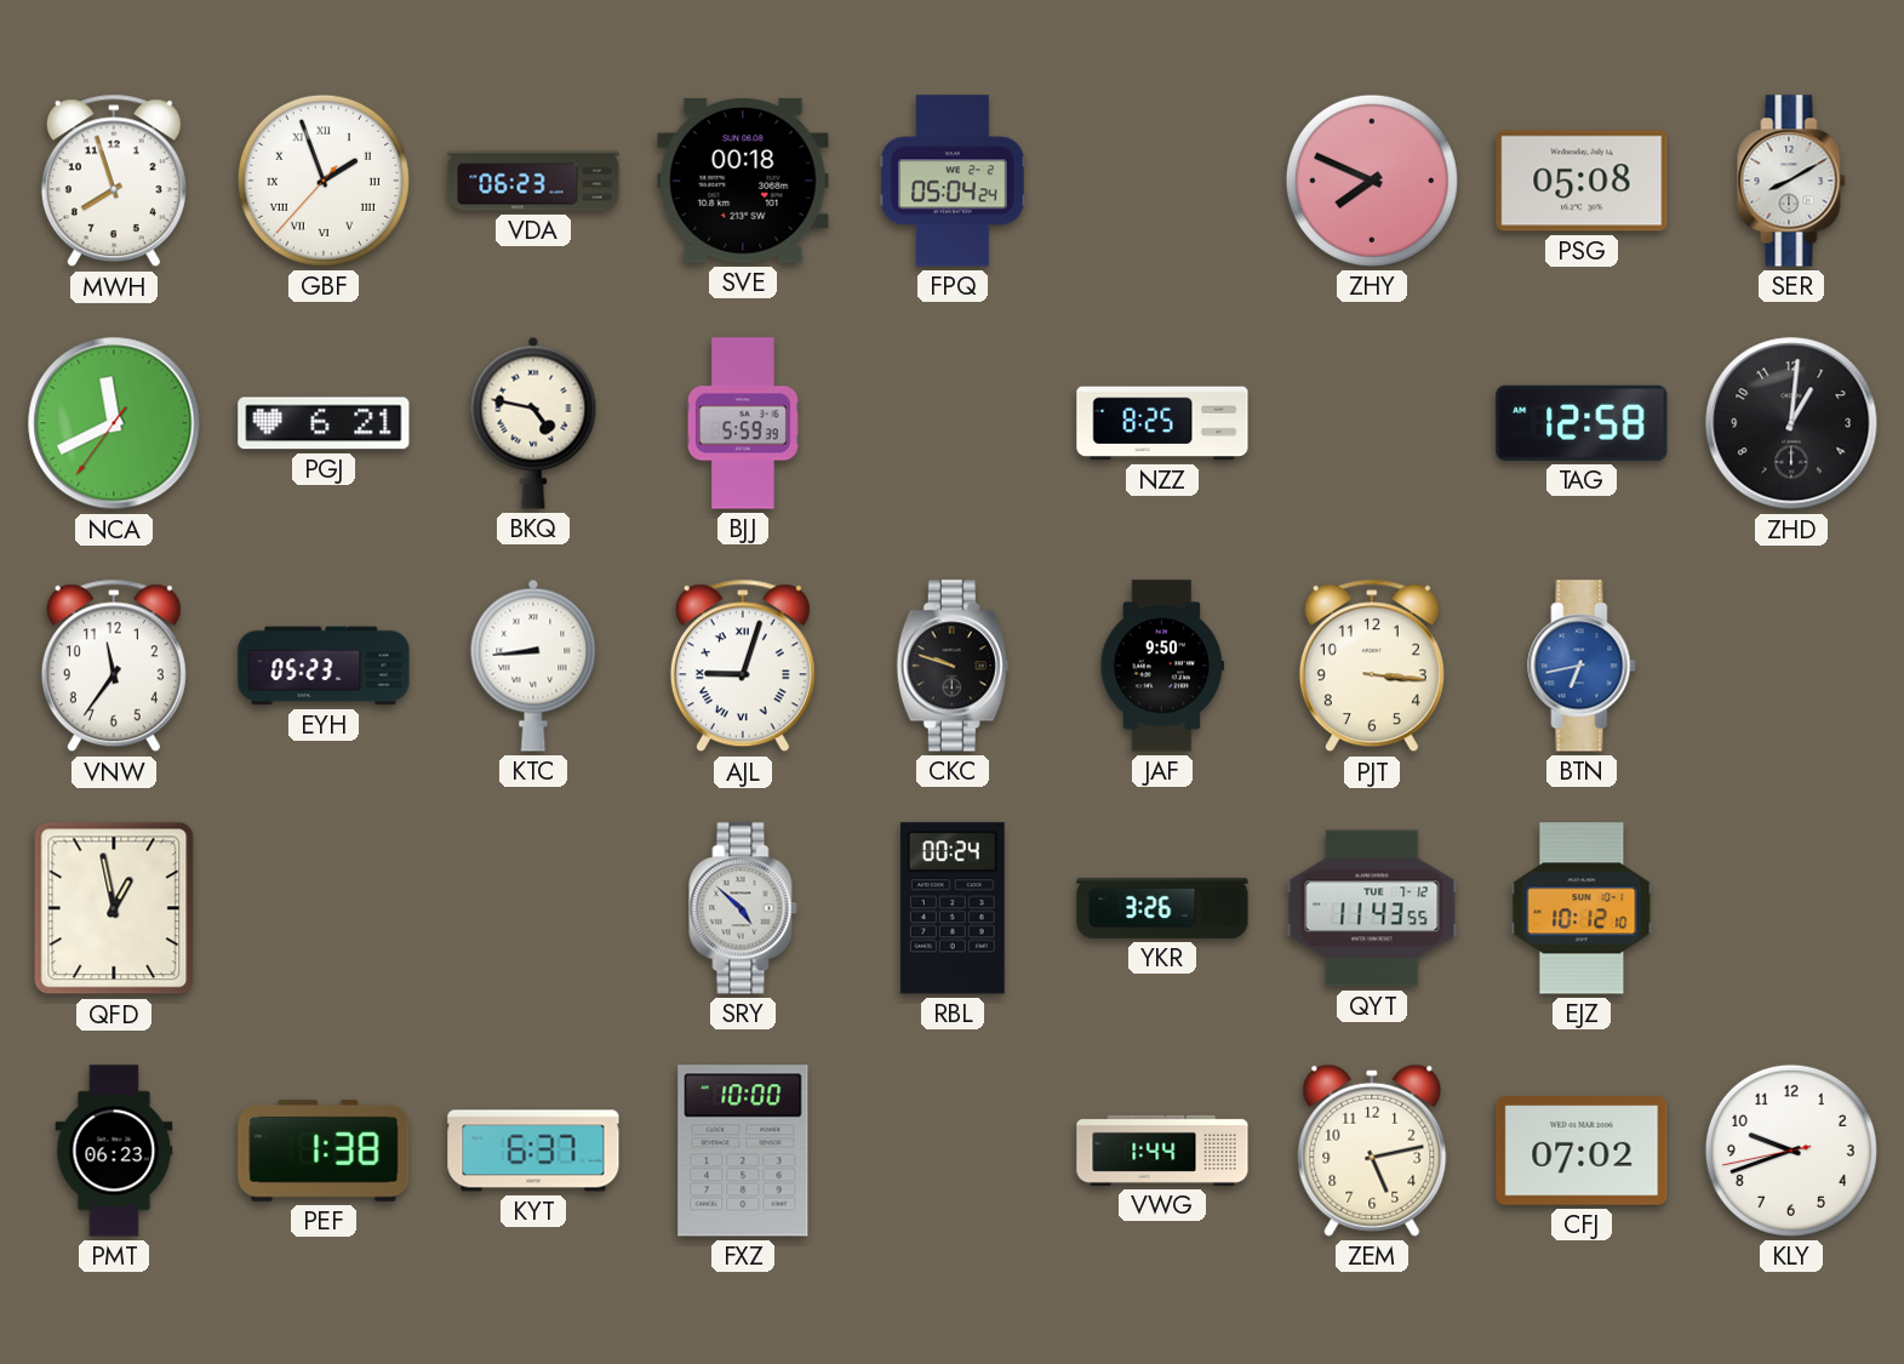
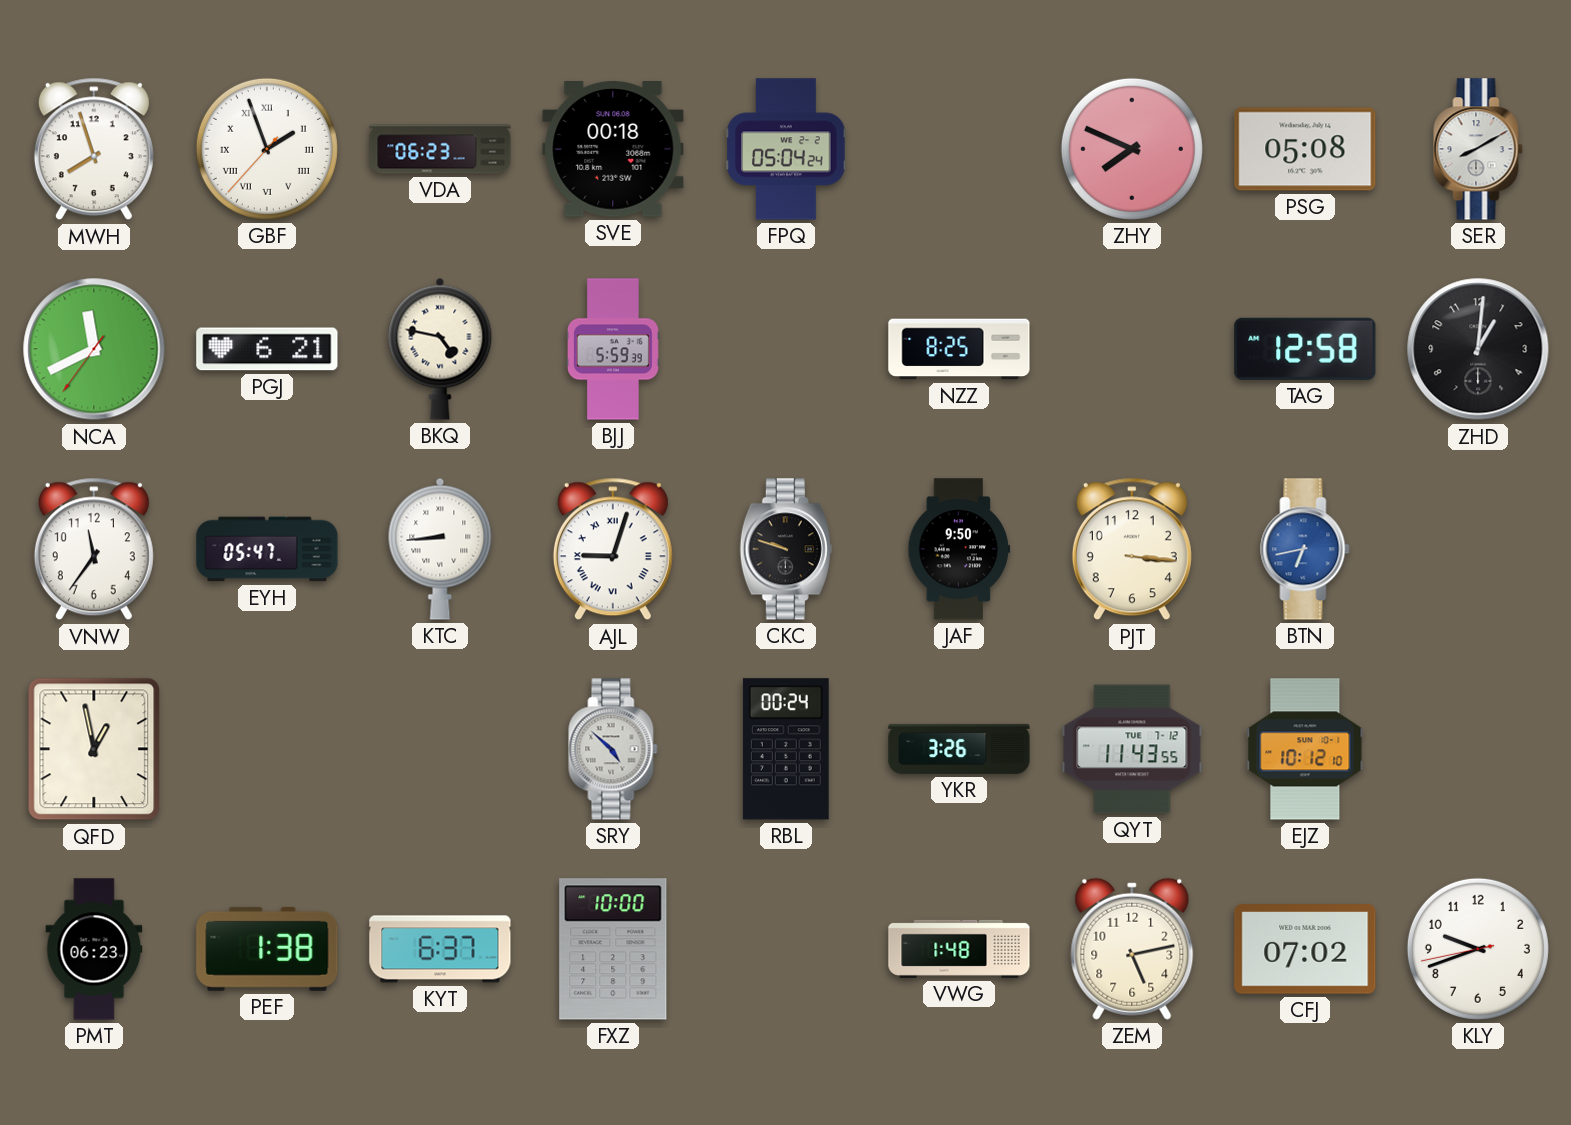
EYH: 05:23 -> 05:47
VWG: 1:44 -> 1:48
